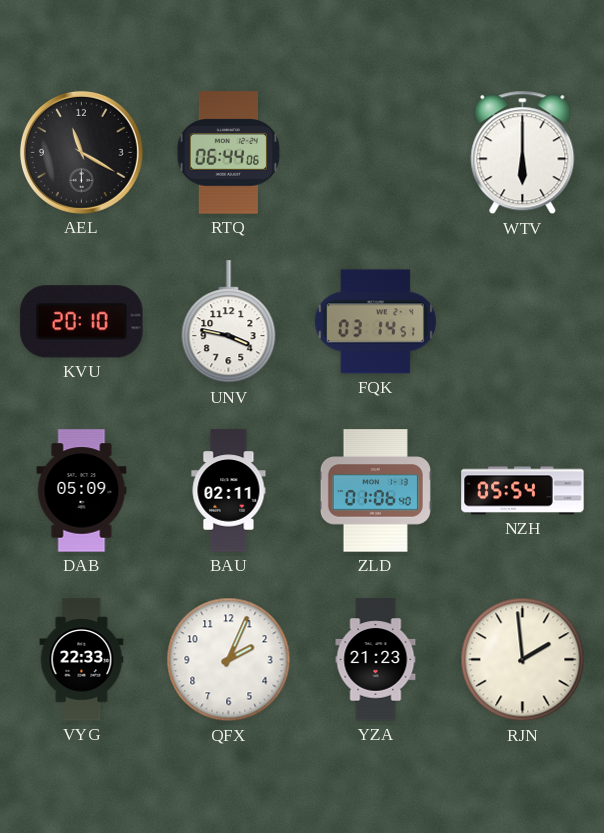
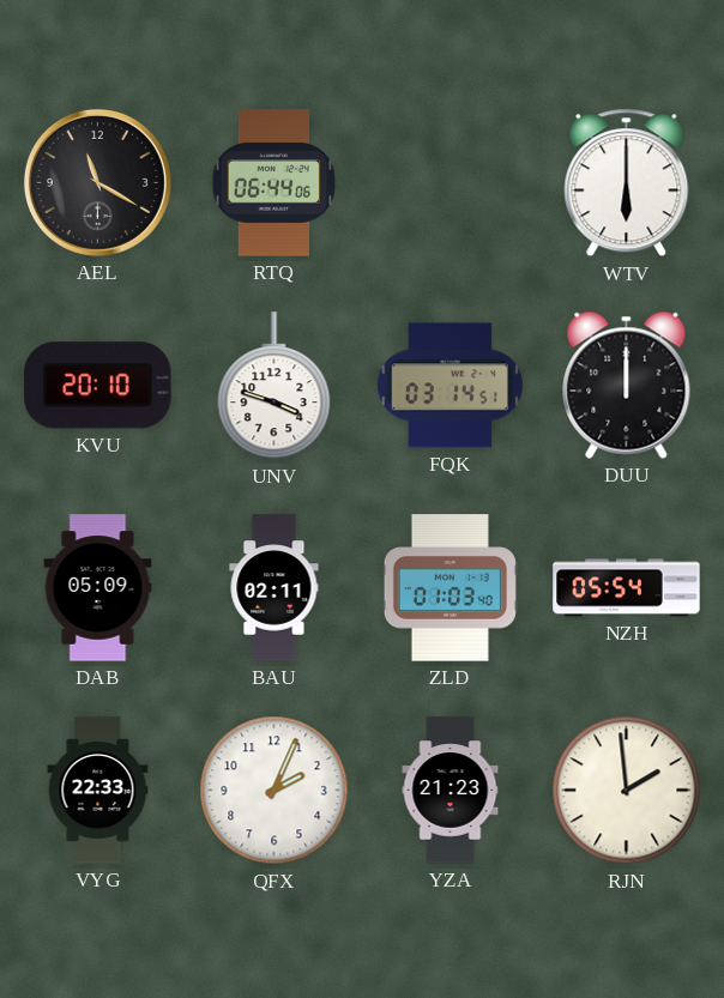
UNV: 3:47 -> 3:48
DUU: none -> 12:00
ZLD: 01:06 -> 01:03
